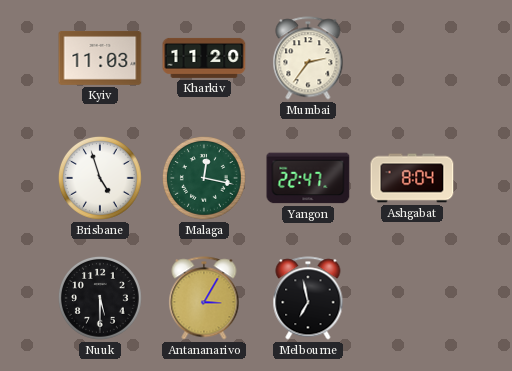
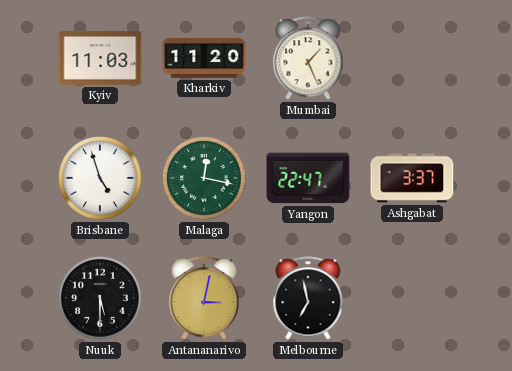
Mumbai: 2:36 -> 1:26
Ashgabat: 8:04 -> 3:37
Antananarivo: 3:05 -> 3:02
